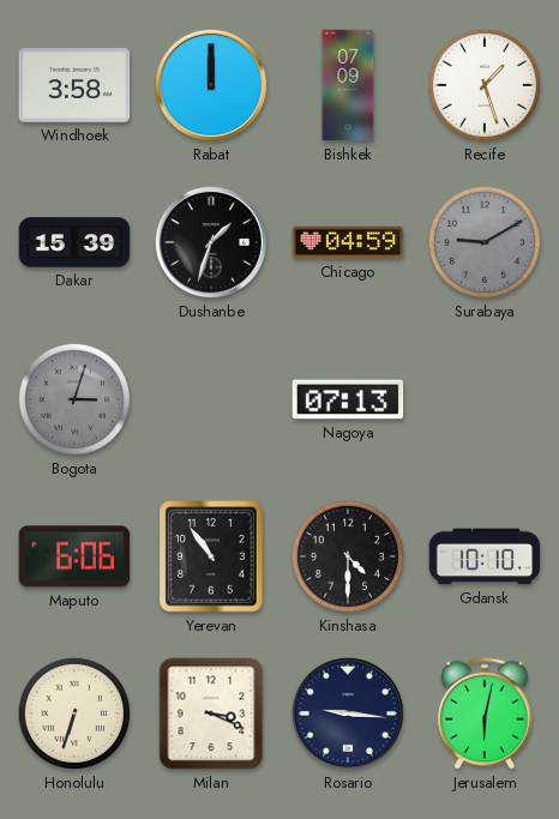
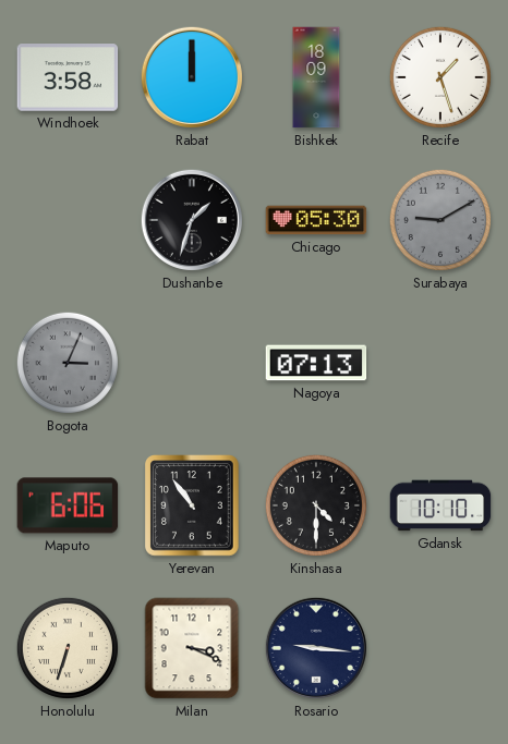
Bishkek: 07:09 -> 18:09
Dakar: 15:39 -> none
Chicago: 04:59 -> 05:30
Bogota: 3:03 -> 3:04
Jerusalem: 6:02 -> none
